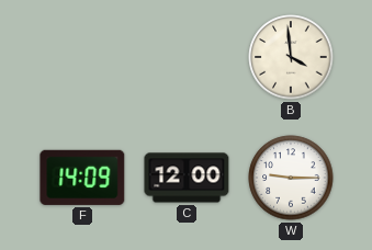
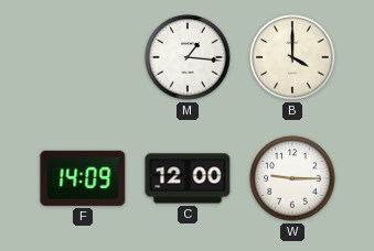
M: none -> 1:16
B: 3:59 -> 4:00
